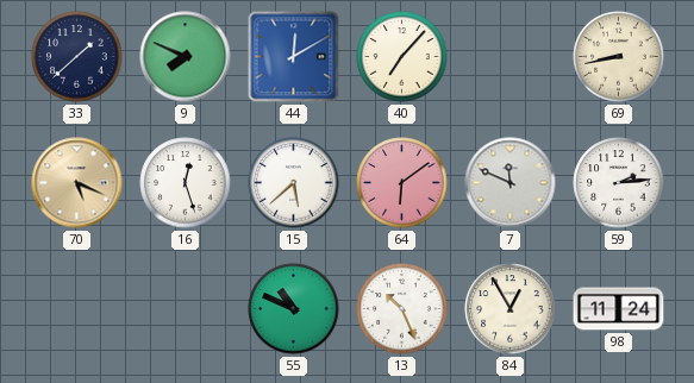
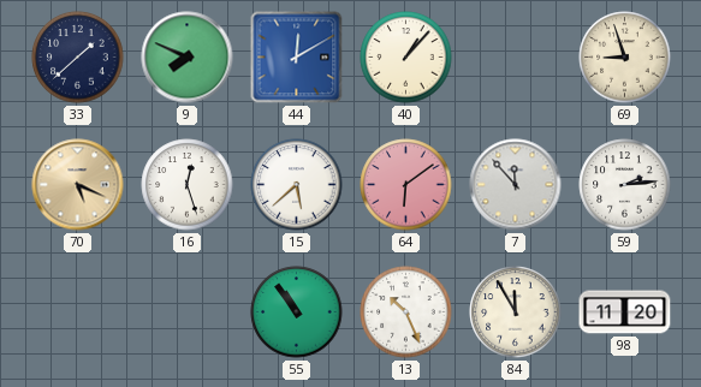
40: 7:07 -> 1:07
69: 8:43 -> 8:57
7: 11:49 -> 11:53
55: 10:49 -> 10:54
84: 12:55 -> 11:55
98: 11:24 -> 11:20
